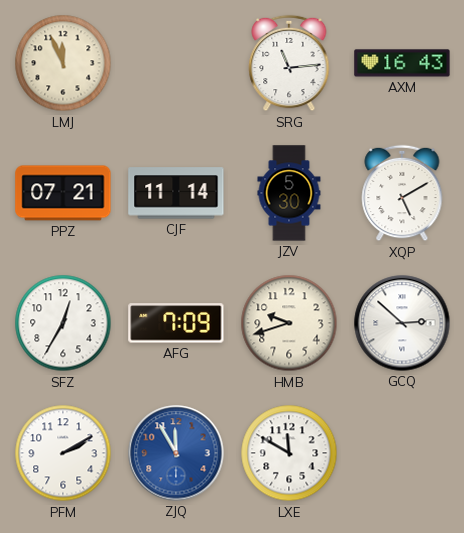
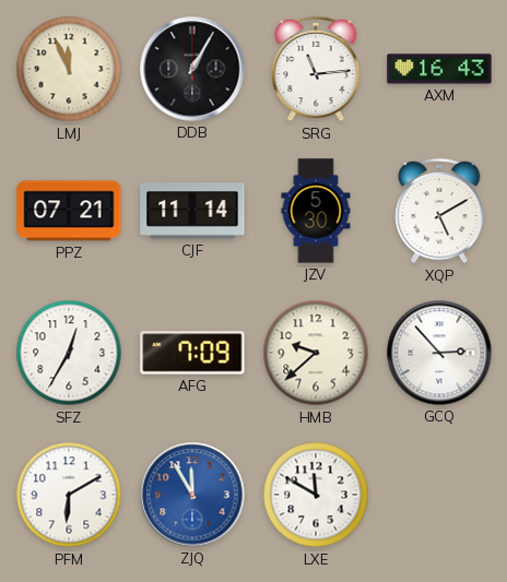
DDB: none -> 1:05
HMB: 9:42 -> 9:38
GCQ: 2:52 -> 2:53
PFM: 2:10 -> 6:10
